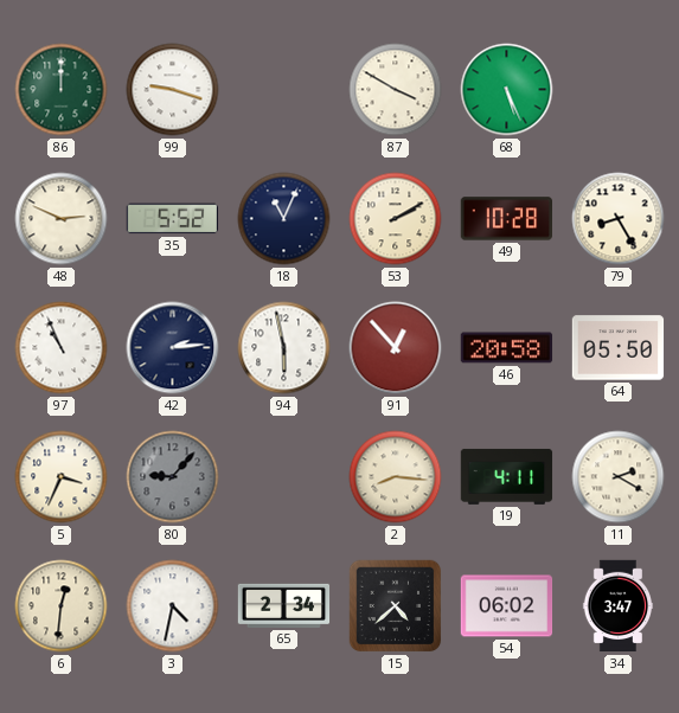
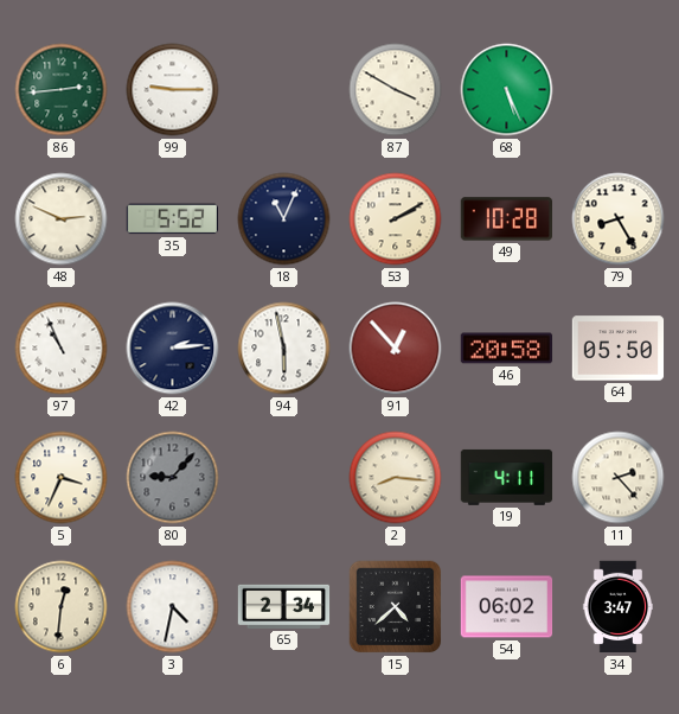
86: 12:00 -> 2:44
99: 9:18 -> 9:15
11: 2:20 -> 2:23
